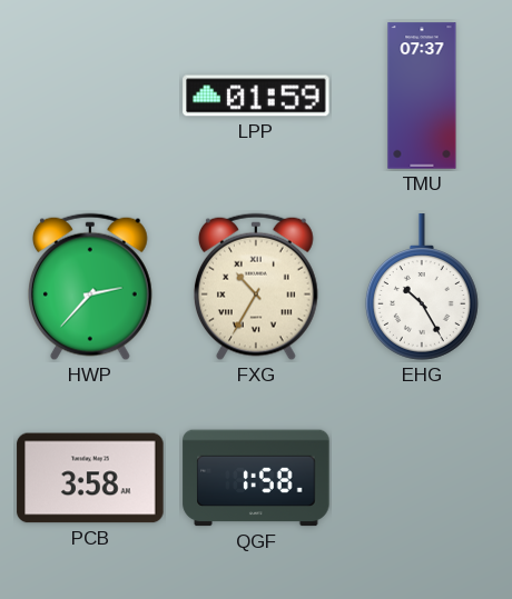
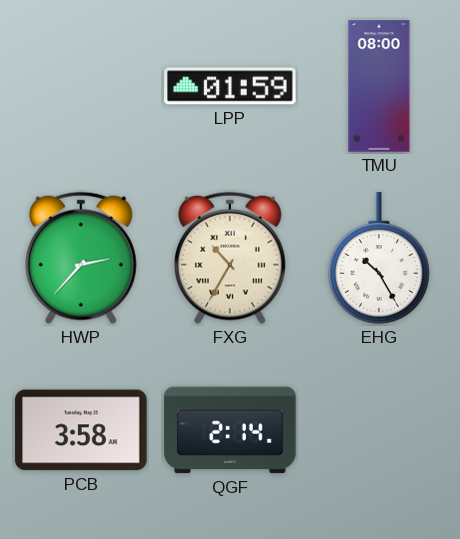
TMU: 07:37 -> 08:00
QGF: 1:58 -> 2:14
